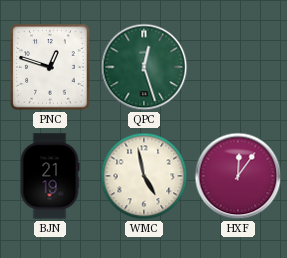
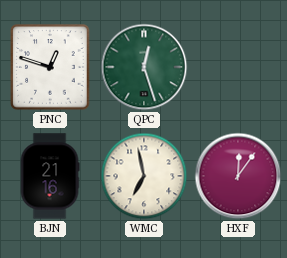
BJN: 21:19 -> 21:16
WMC: 4:58 -> 6:58
